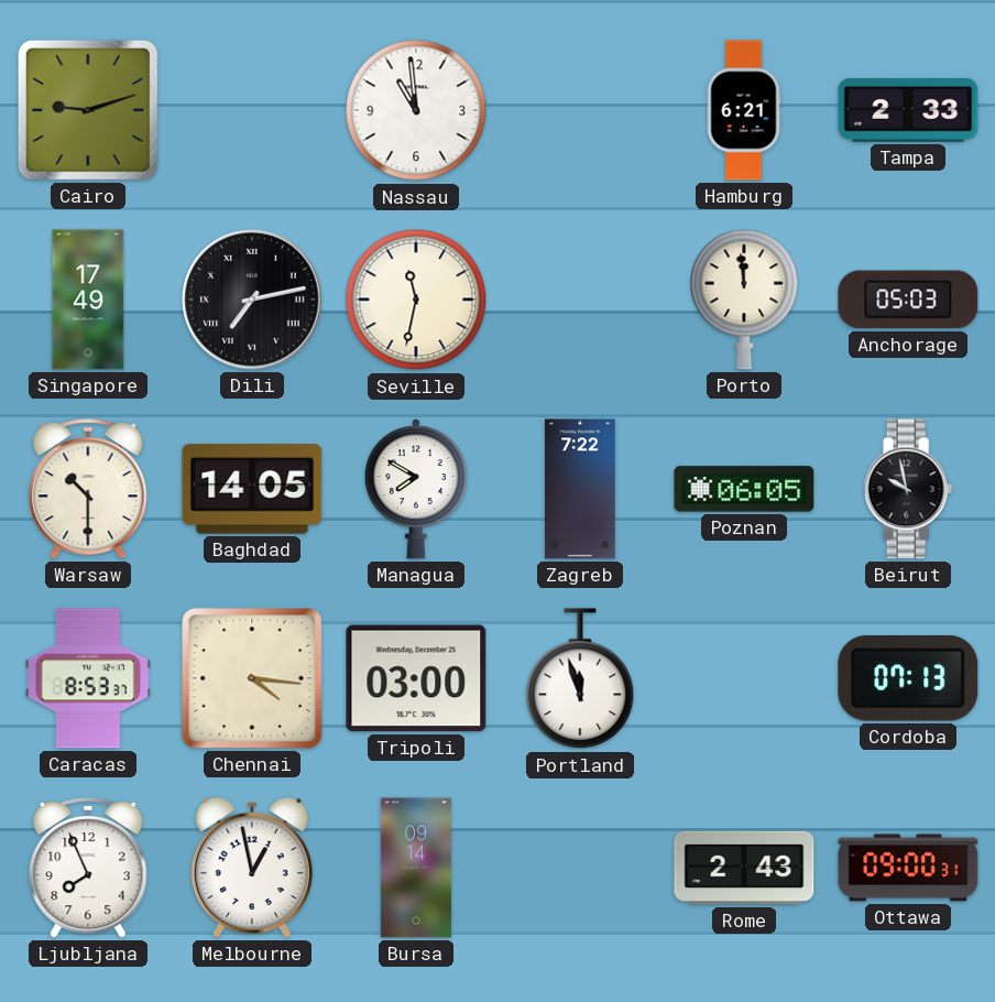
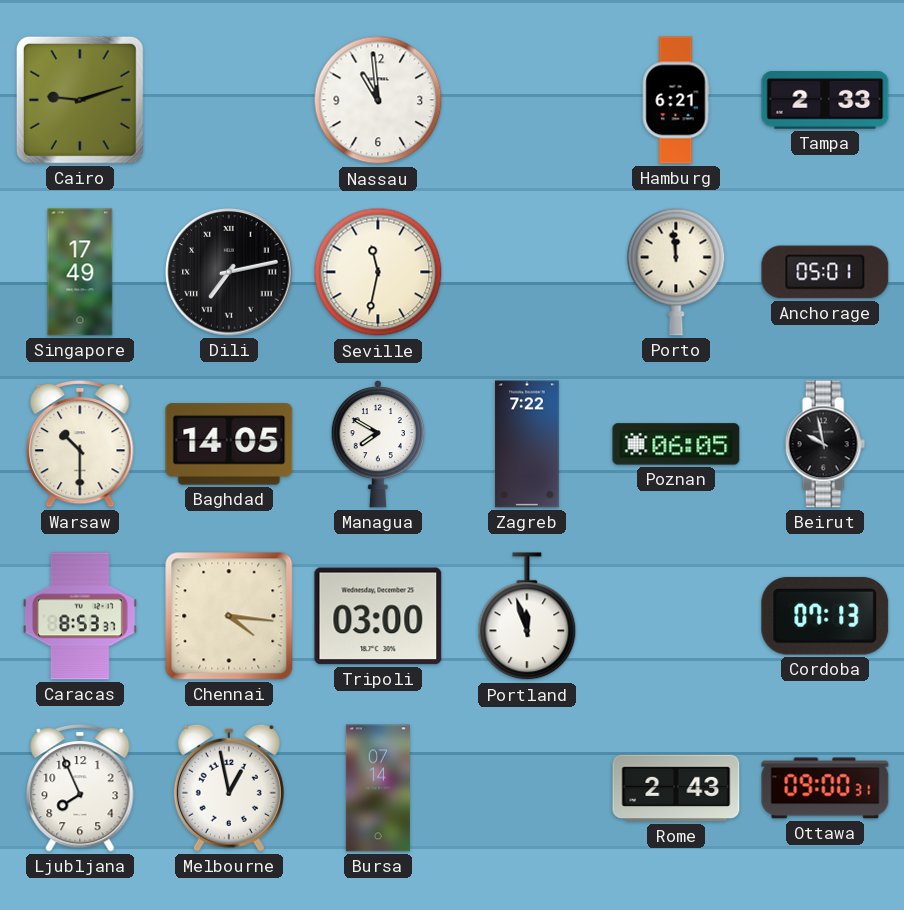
Anchorage: 05:03 -> 05:01
Bursa: 09:14 -> 07:14
